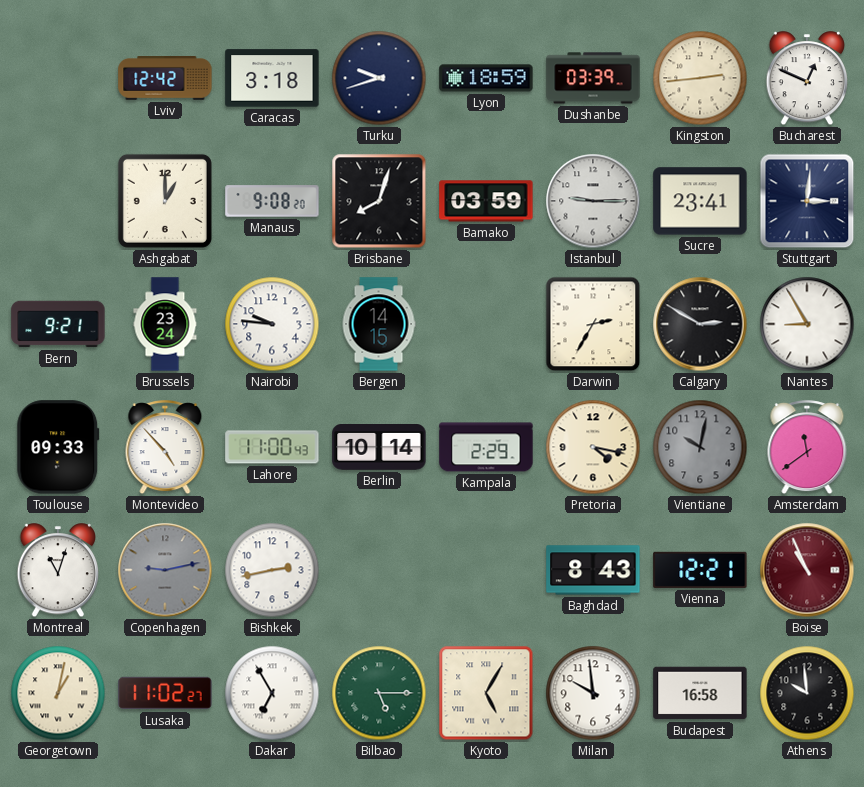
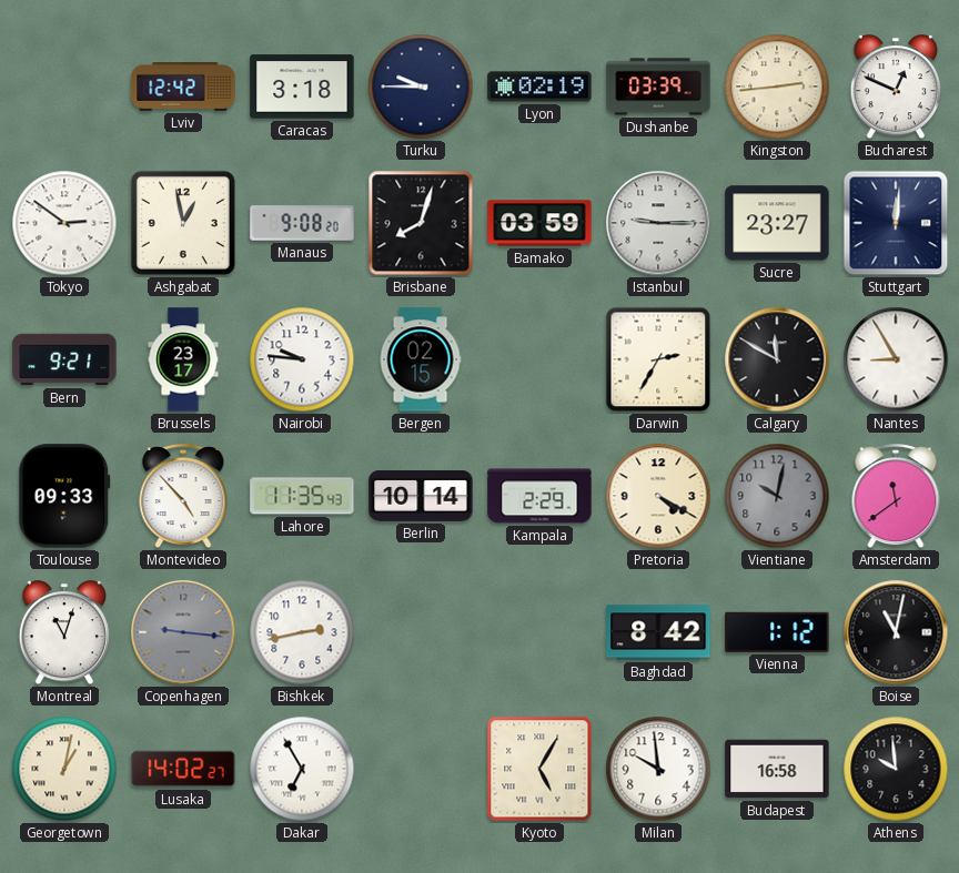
Turku: 9:42 -> 9:45
Lyon: 18:59 -> 02:19
Tokyo: none -> 2:51
Ashgabat: 1:00 -> 12:58
Sucre: 23:41 -> 23:27
Stuttgart: 3:01 -> 12:01
Brussels: 23:24 -> 23:17
Bergen: 14:15 -> 02:15
Calgary: 2:50 -> 11:50
Lahore: 11:00 -> 11:35
Pretoria: 4:17 -> 4:20
Copenhagen: 9:13 -> 9:16
Baghdad: 8:43 -> 8:42
Vienna: 12:21 -> 1:12
Boise: 10:56 -> 11:02
Boise dial: burgundy -> black
Lusaka: 11:02 -> 14:02
Bilbao: 5:15 -> none
